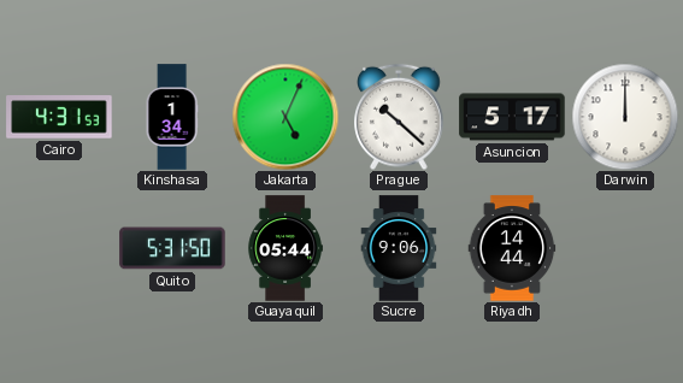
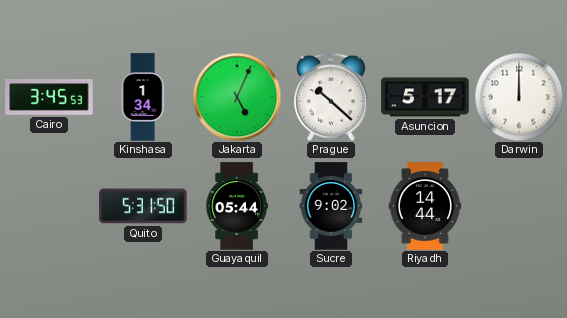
Cairo: 4:31 -> 3:45
Sucre: 9:06 -> 9:02
